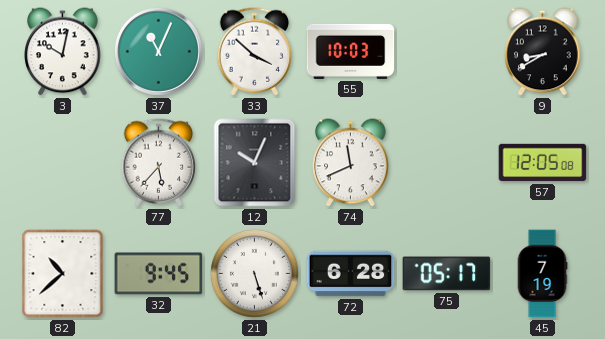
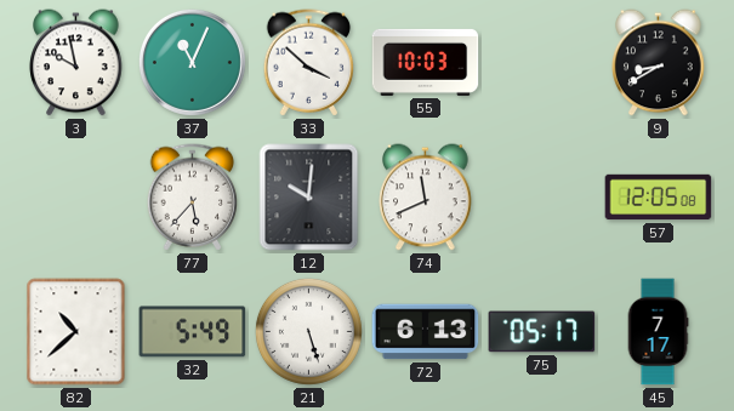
3: 10:02 -> 9:58
12: 10:04 -> 10:01
32: 9:45 -> 5:49
72: 6:28 -> 6:13
45: 7:19 -> 7:17
